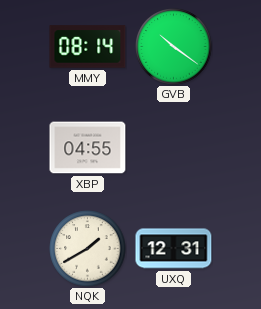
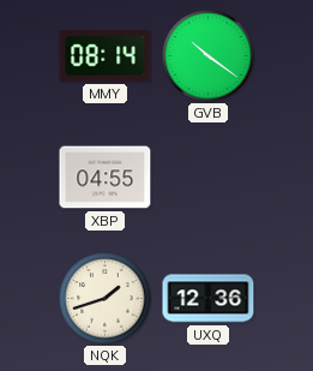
NQK: 1:40 -> 1:42
UXQ: 12:31 -> 12:36
